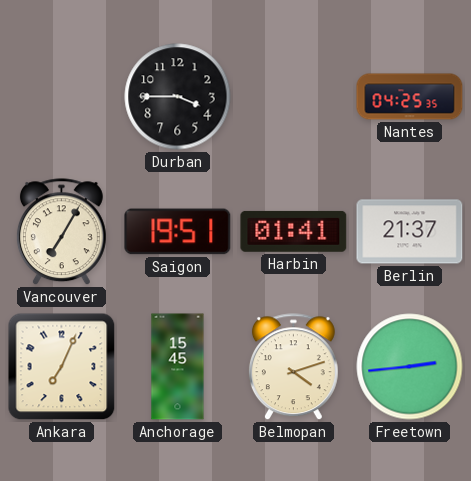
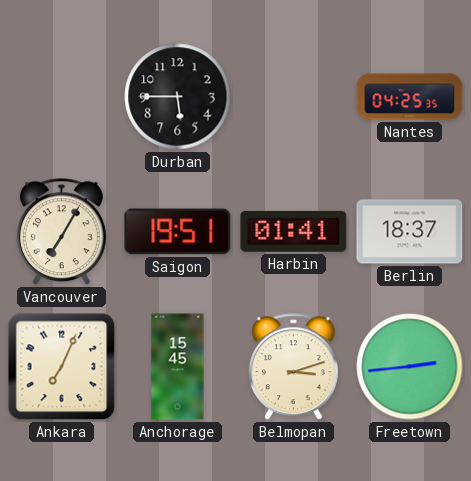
Durban: 3:45 -> 5:45
Berlin: 21:37 -> 18:37
Belmopan: 4:12 -> 3:12
